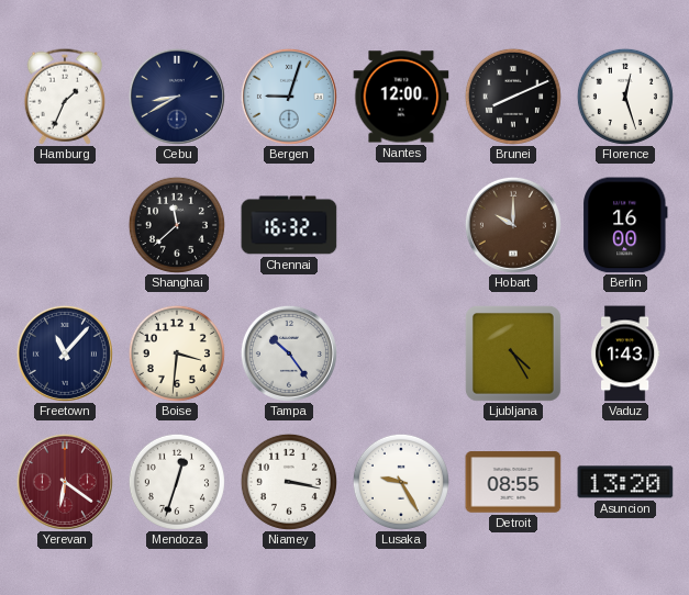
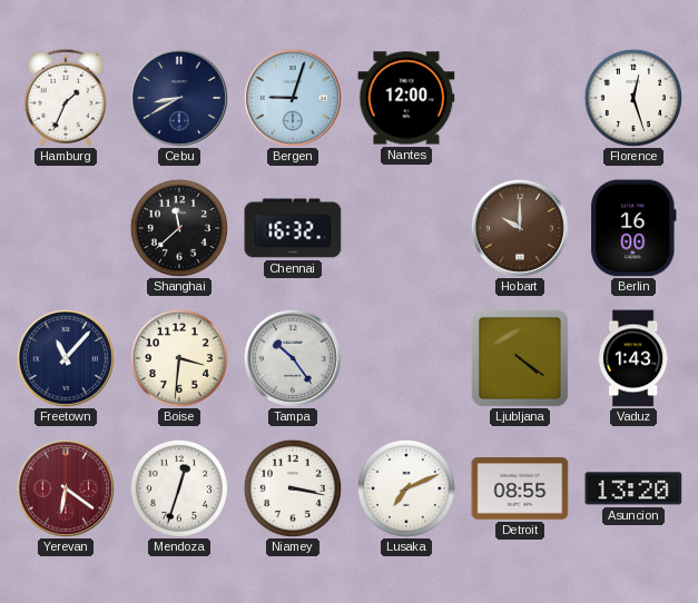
Brunei: 8:11 -> none
Ljubljana: 4:25 -> 4:21
Lusaka: 9:25 -> 7:11
